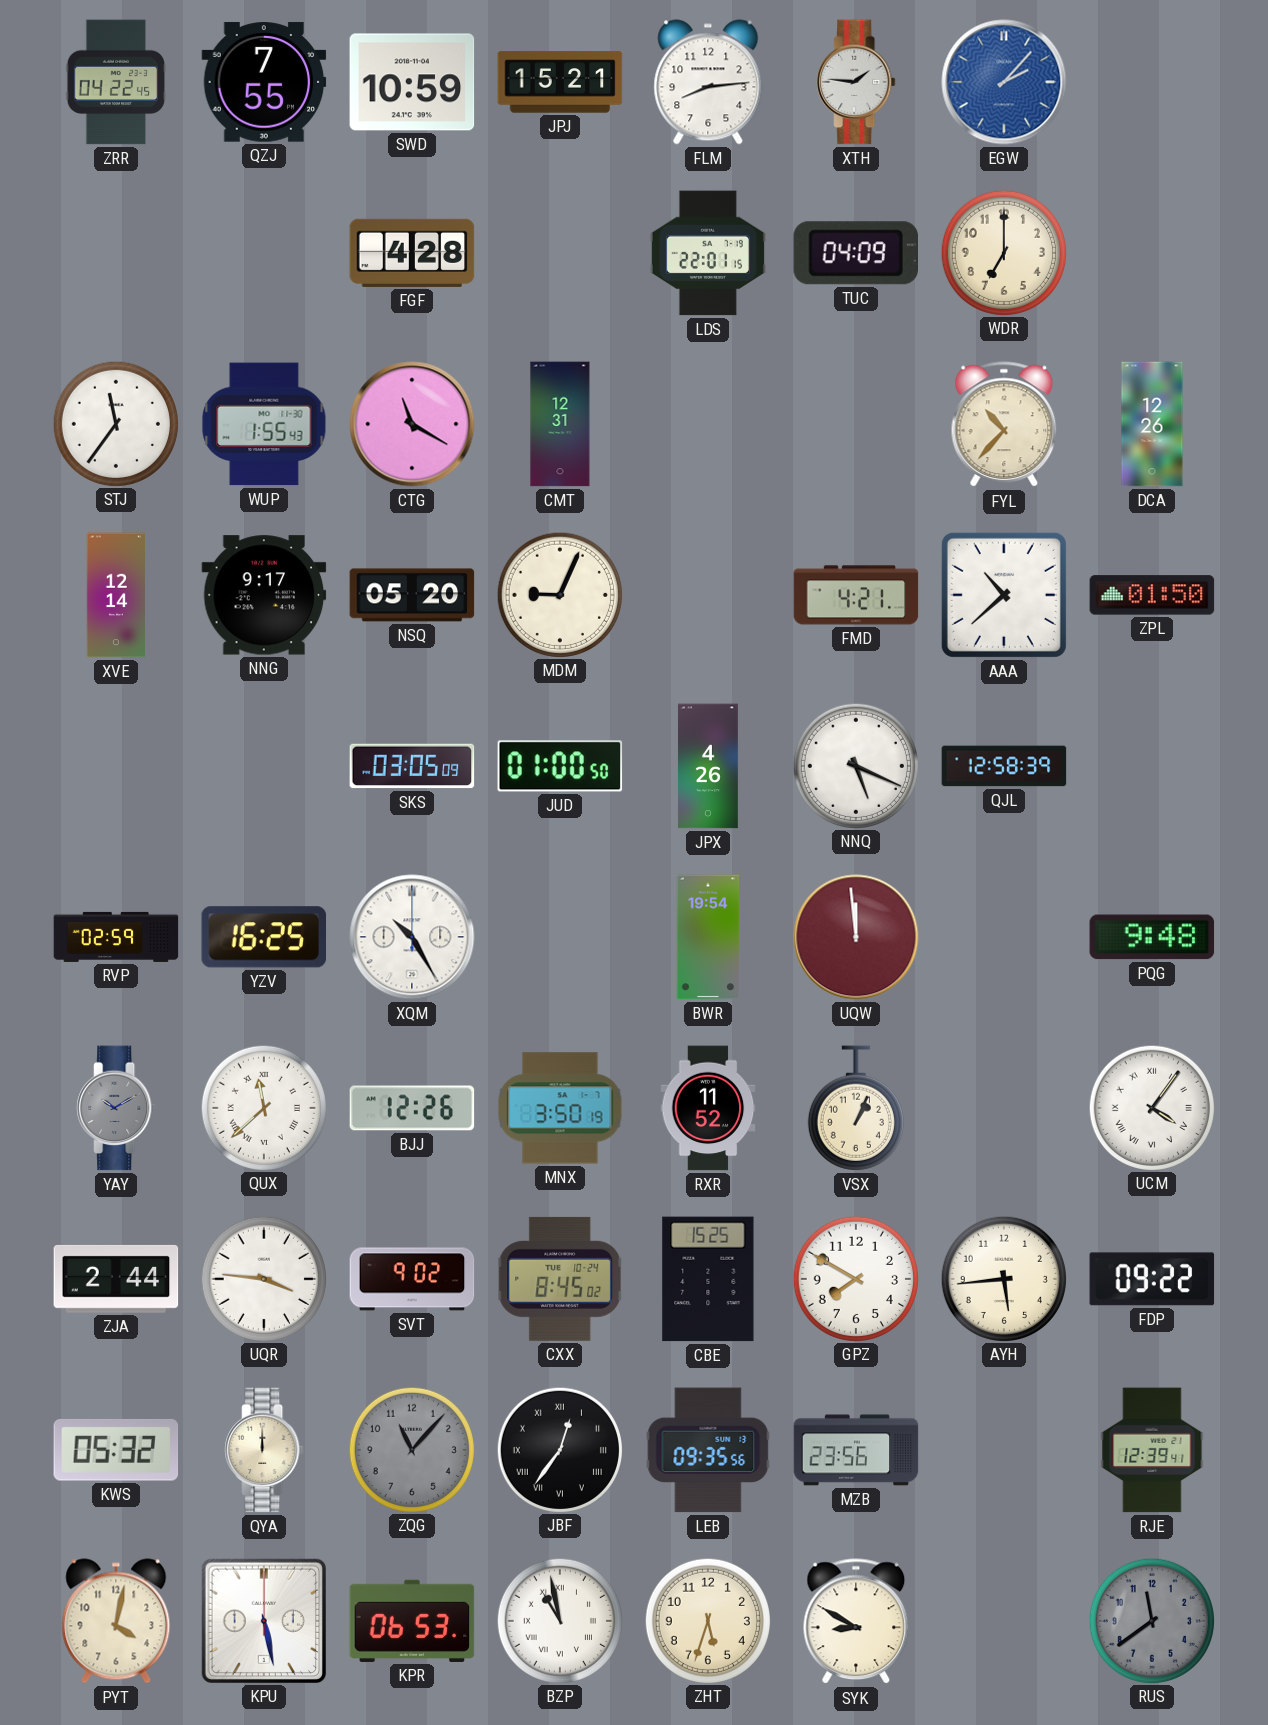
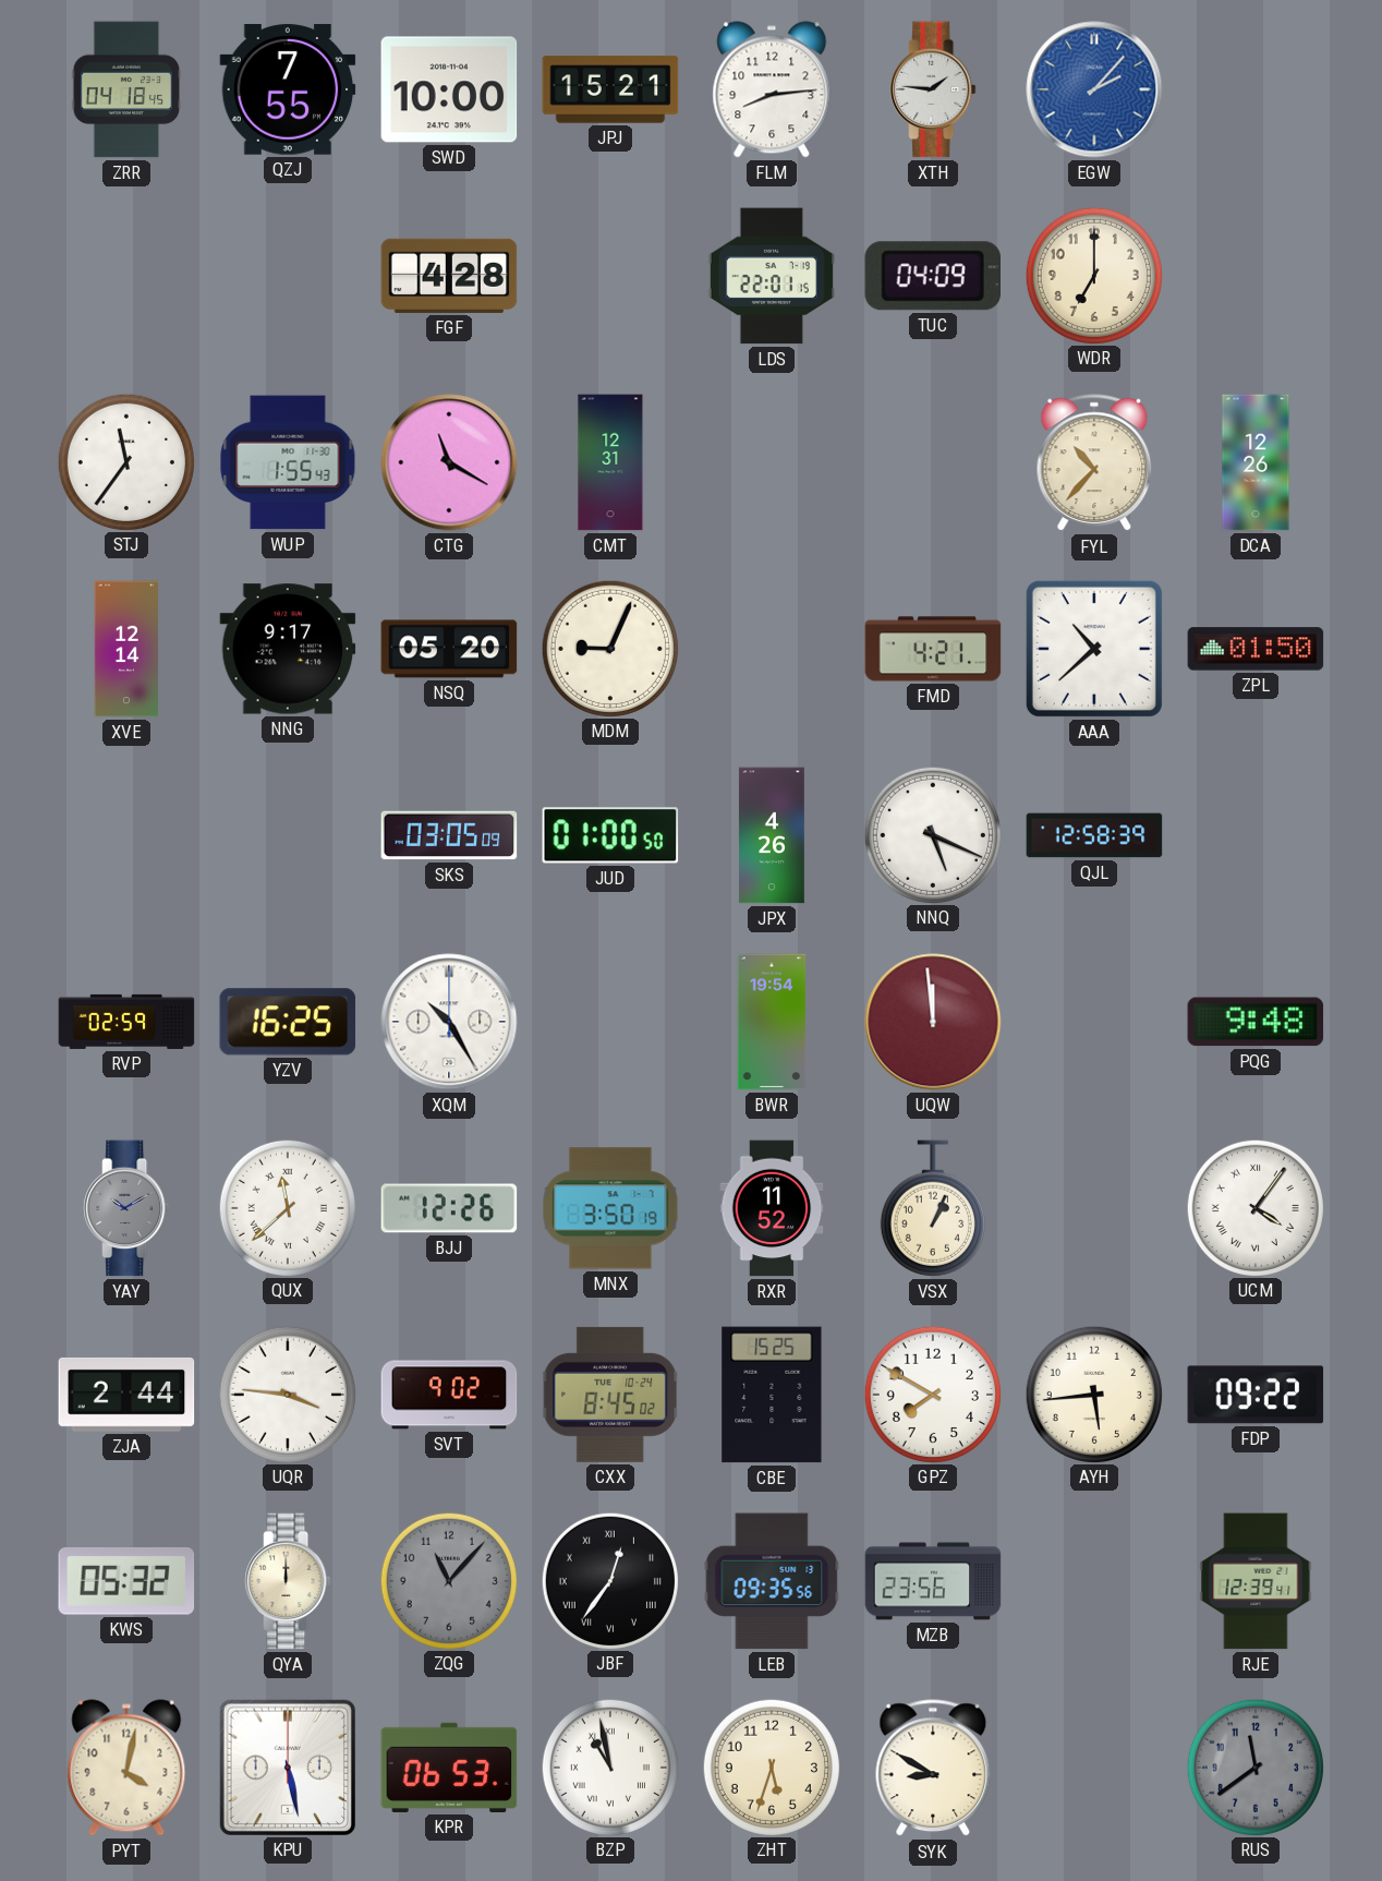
ZRR: 04:22 -> 04:18
SWD: 10:59 -> 10:00
